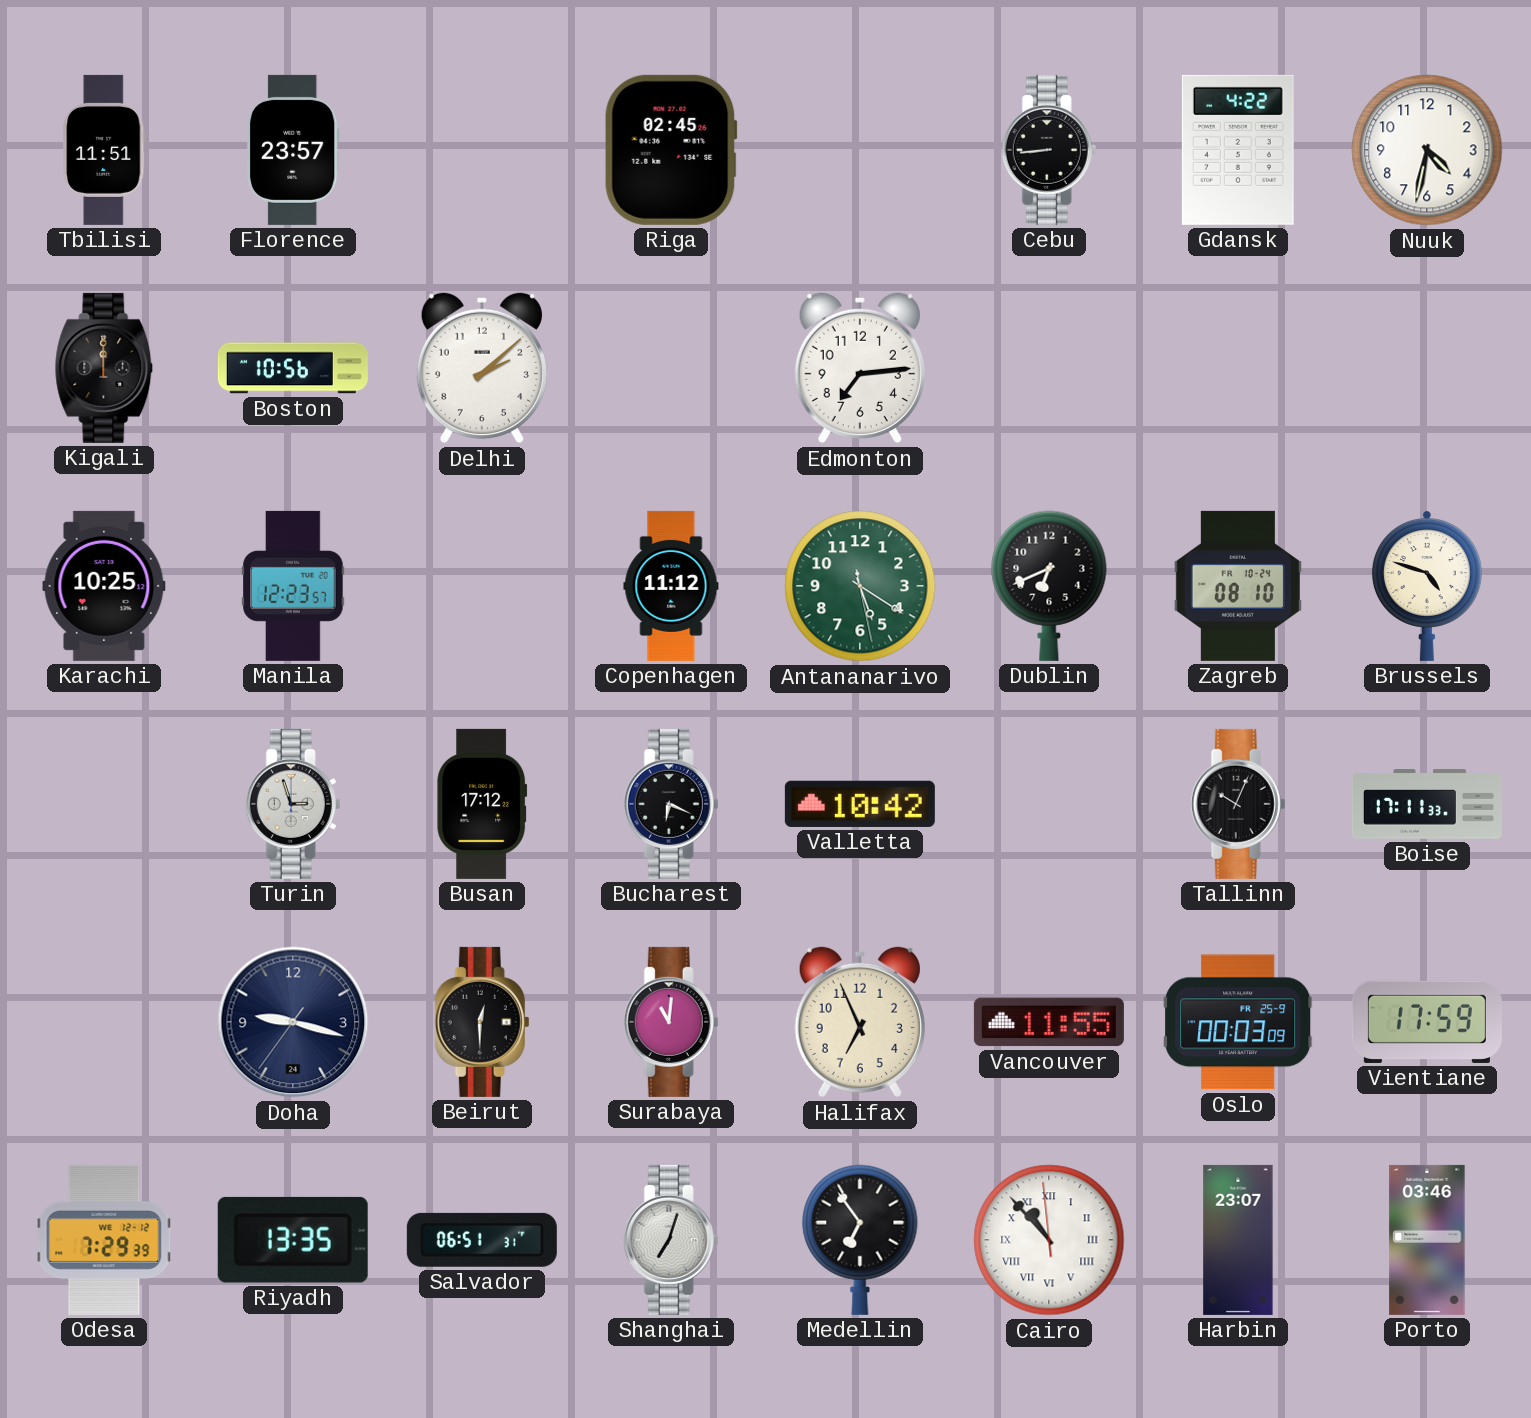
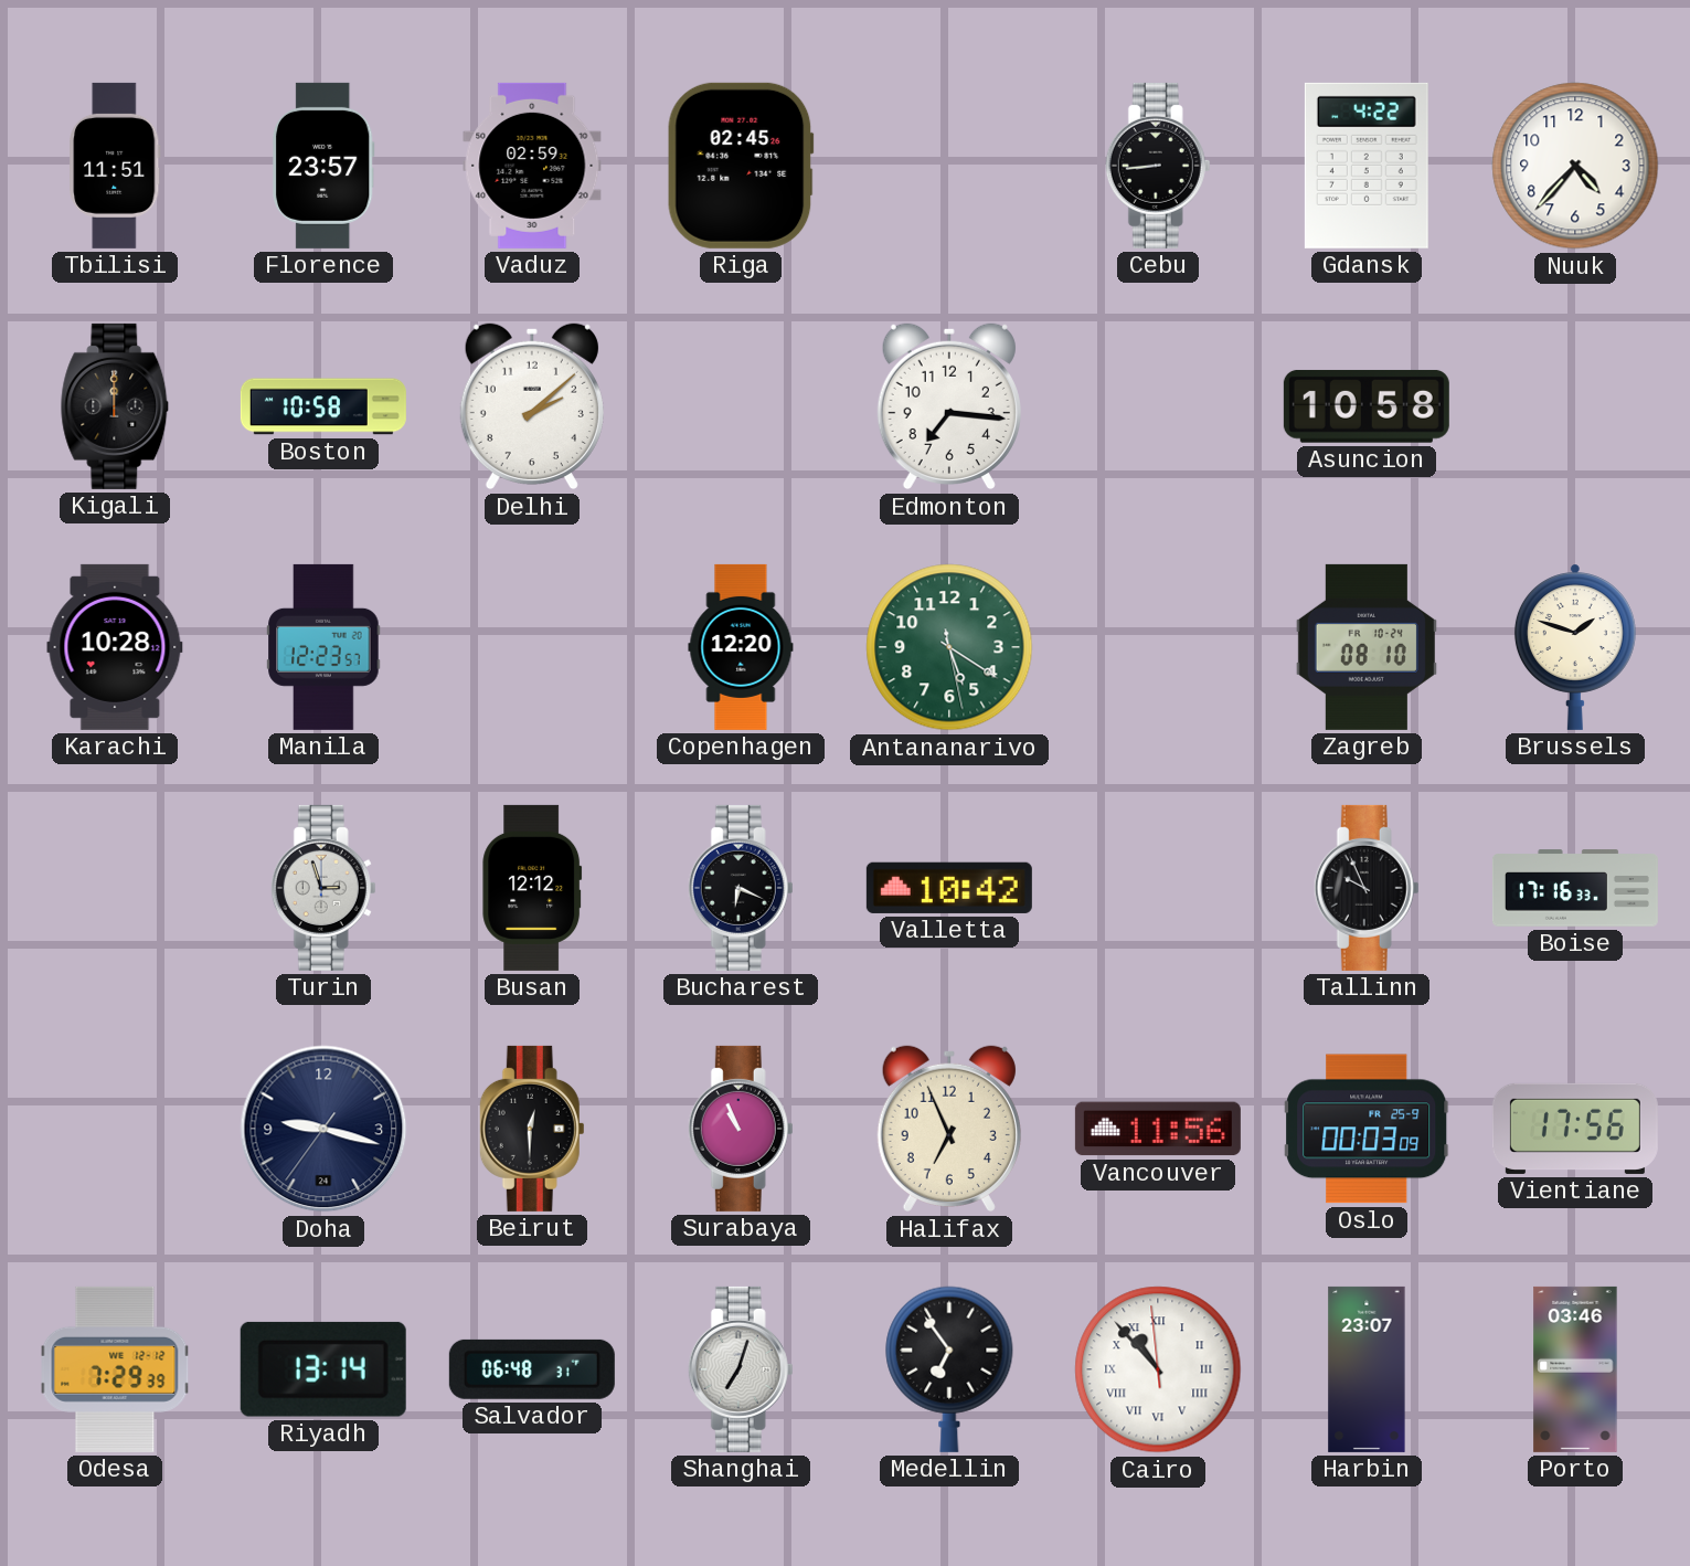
Vaduz: none -> 02:59
Nuuk: 4:32 -> 4:37
Boston: 10:56 -> 10:58
Edmonton: 7:14 -> 7:16
Asuncion: none -> 10:58
Karachi: 10:25 -> 10:28
Copenhagen: 11:12 -> 12:20
Dublin: 6:41 -> none
Brussels: 4:48 -> 1:48
Busan: 17:12 -> 12:12
Tallinn: 10:04 -> 9:56
Boise: 17:11 -> 17:16
Surabaya: 11:01 -> 10:56
Vancouver: 11:55 -> 11:56
Vientiane: 17:59 -> 17:56
Riyadh: 13:35 -> 13:14
Salvador: 06:51 -> 06:48
